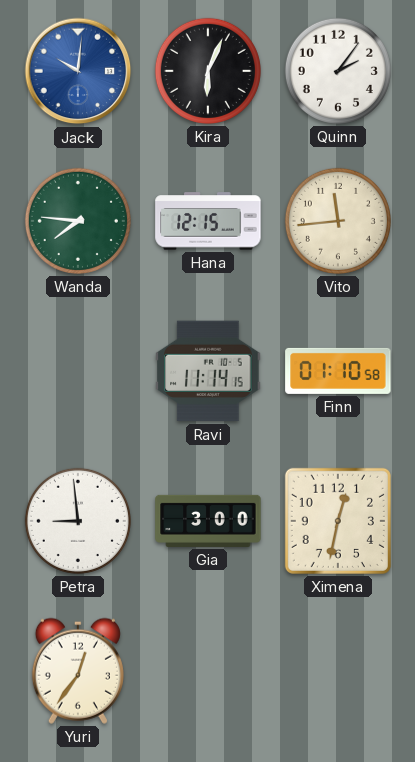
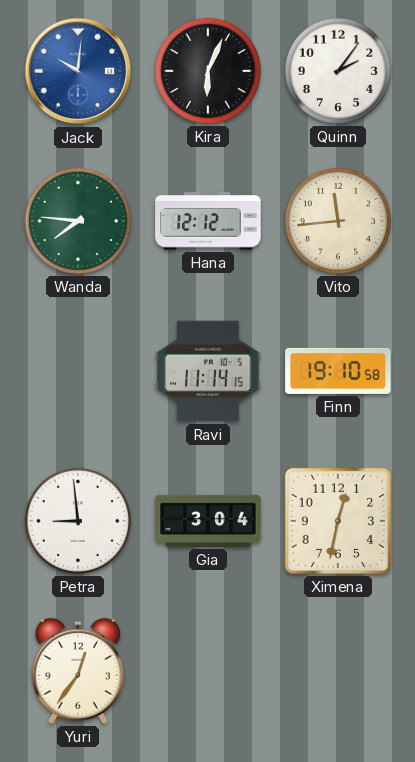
Hana: 12:15 -> 12:12
Finn: 01:10 -> 19:10
Gia: 3:00 -> 3:04
